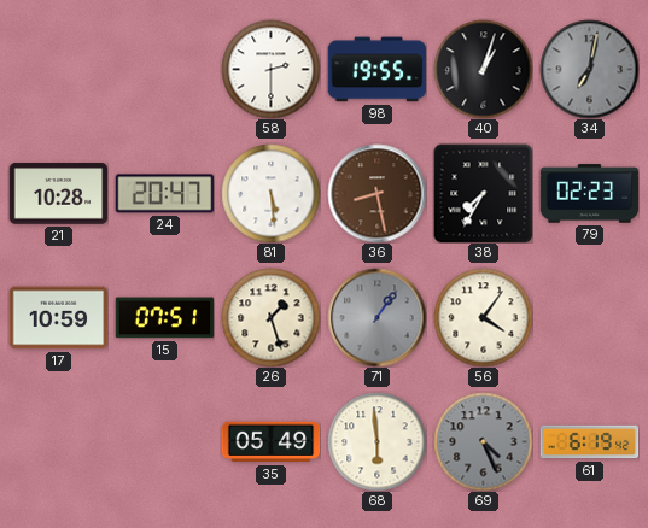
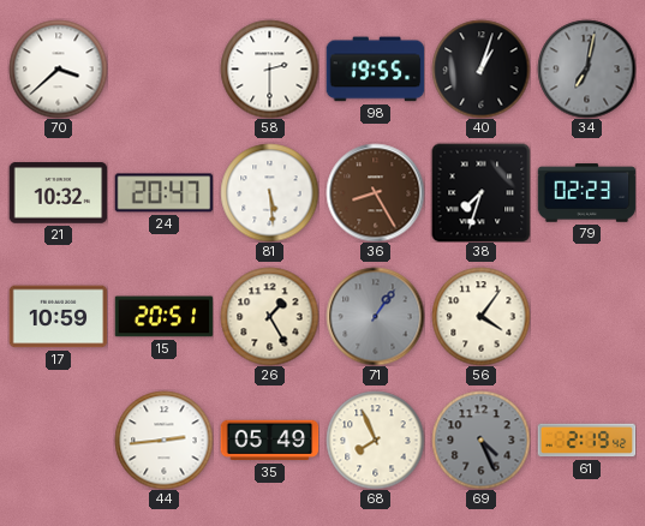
70: none -> 3:38
21: 10:28 -> 10:32
36: 8:28 -> 8:25
38: 7:35 -> 7:33
15: 07:51 -> 20:51
26: 1:27 -> 1:25
44: none -> 2:44
68: 5:59 -> 7:56
61: 6:19 -> 2:19
